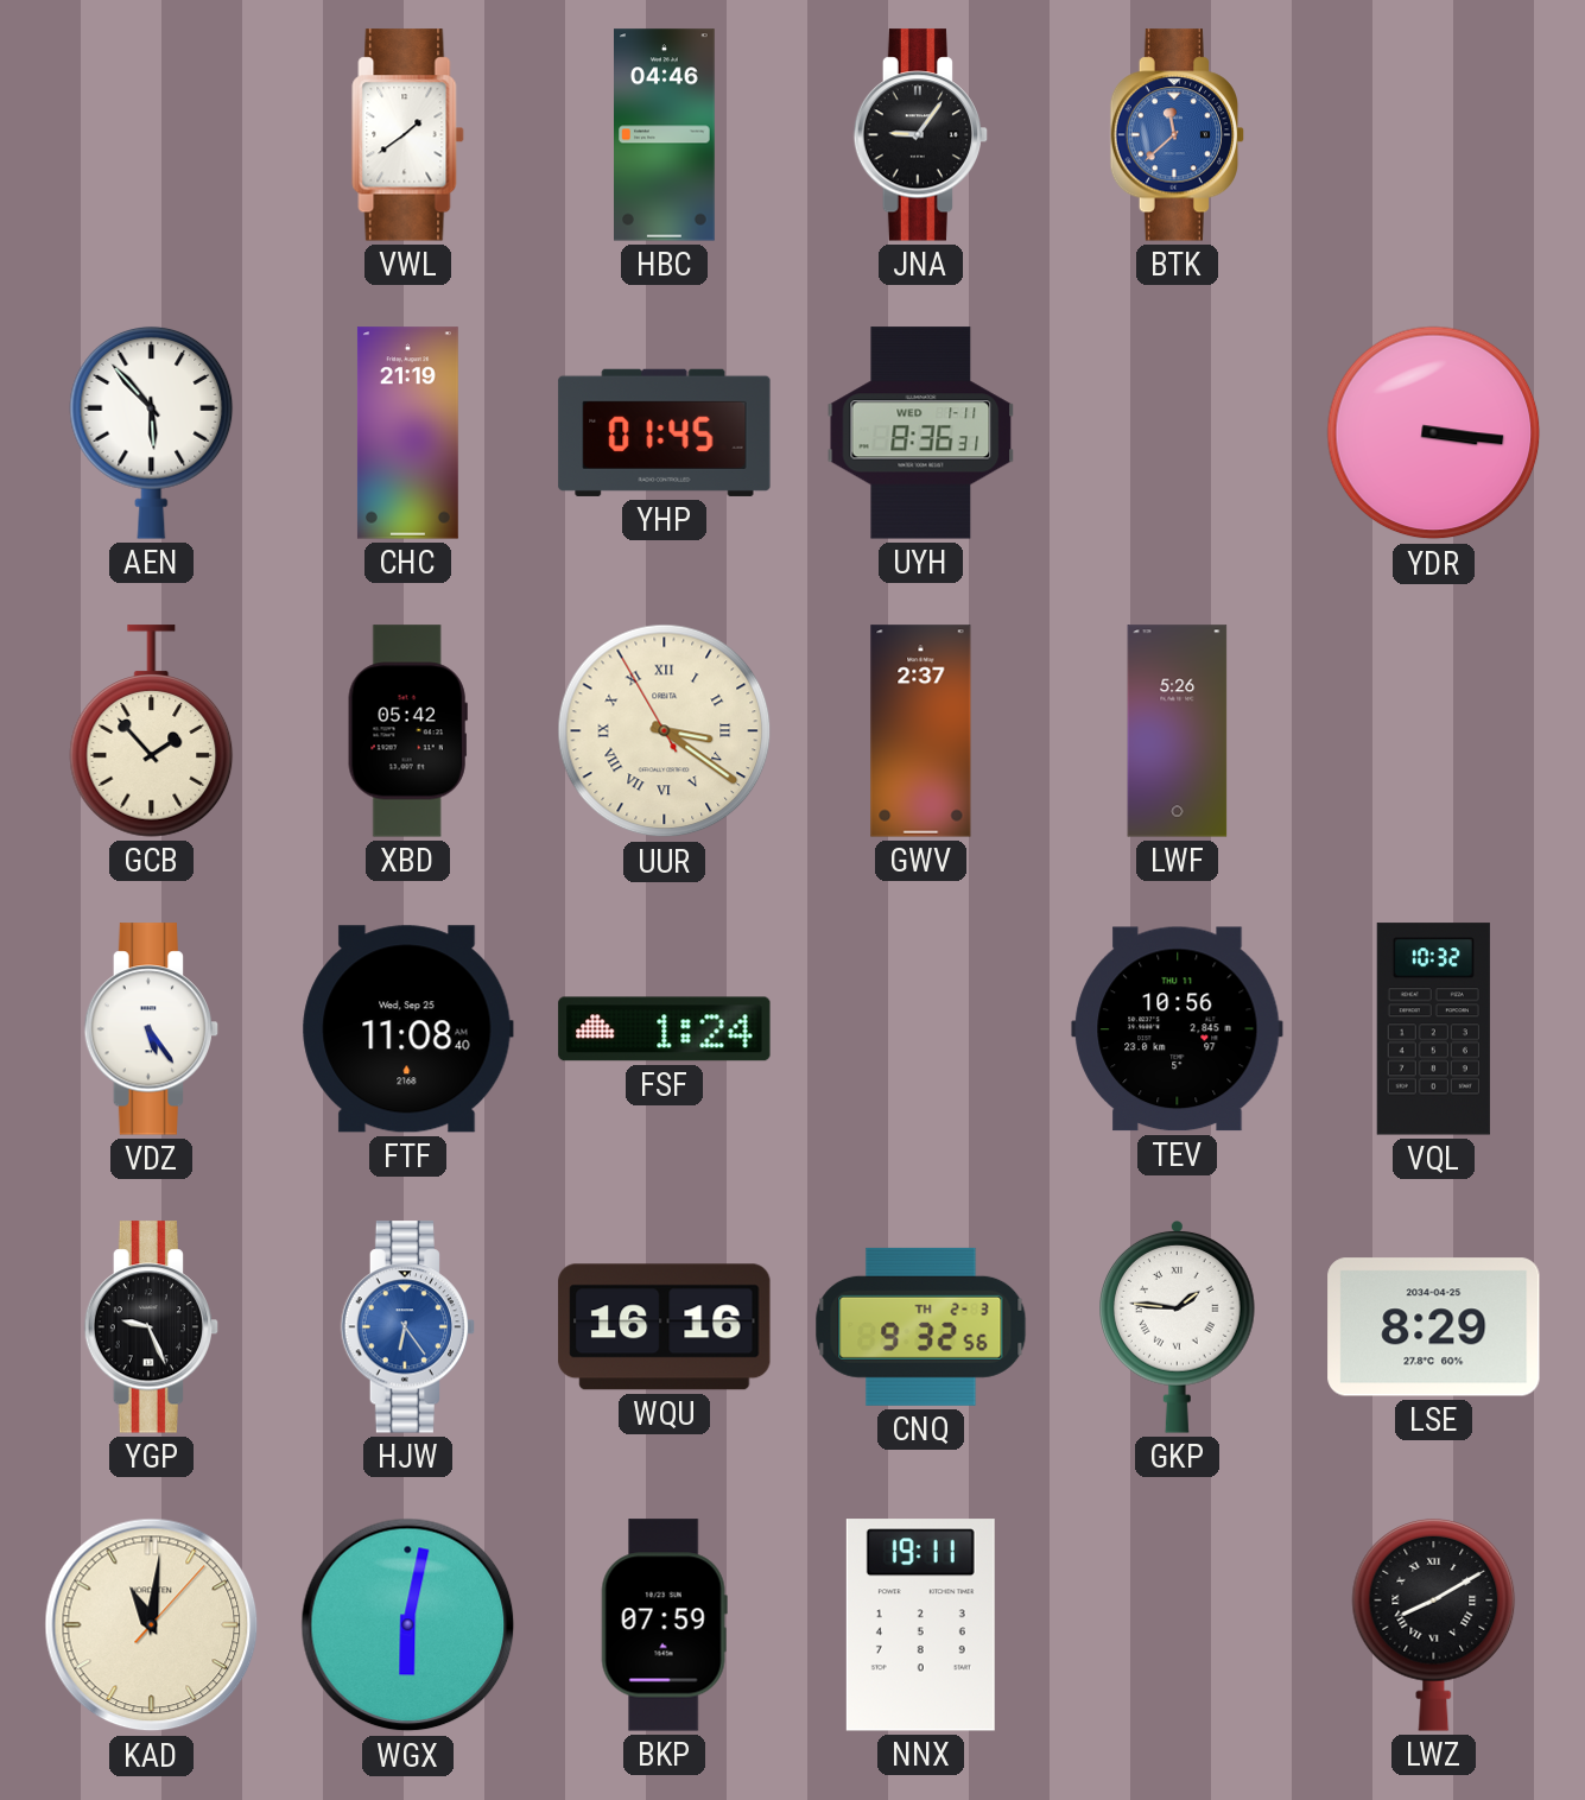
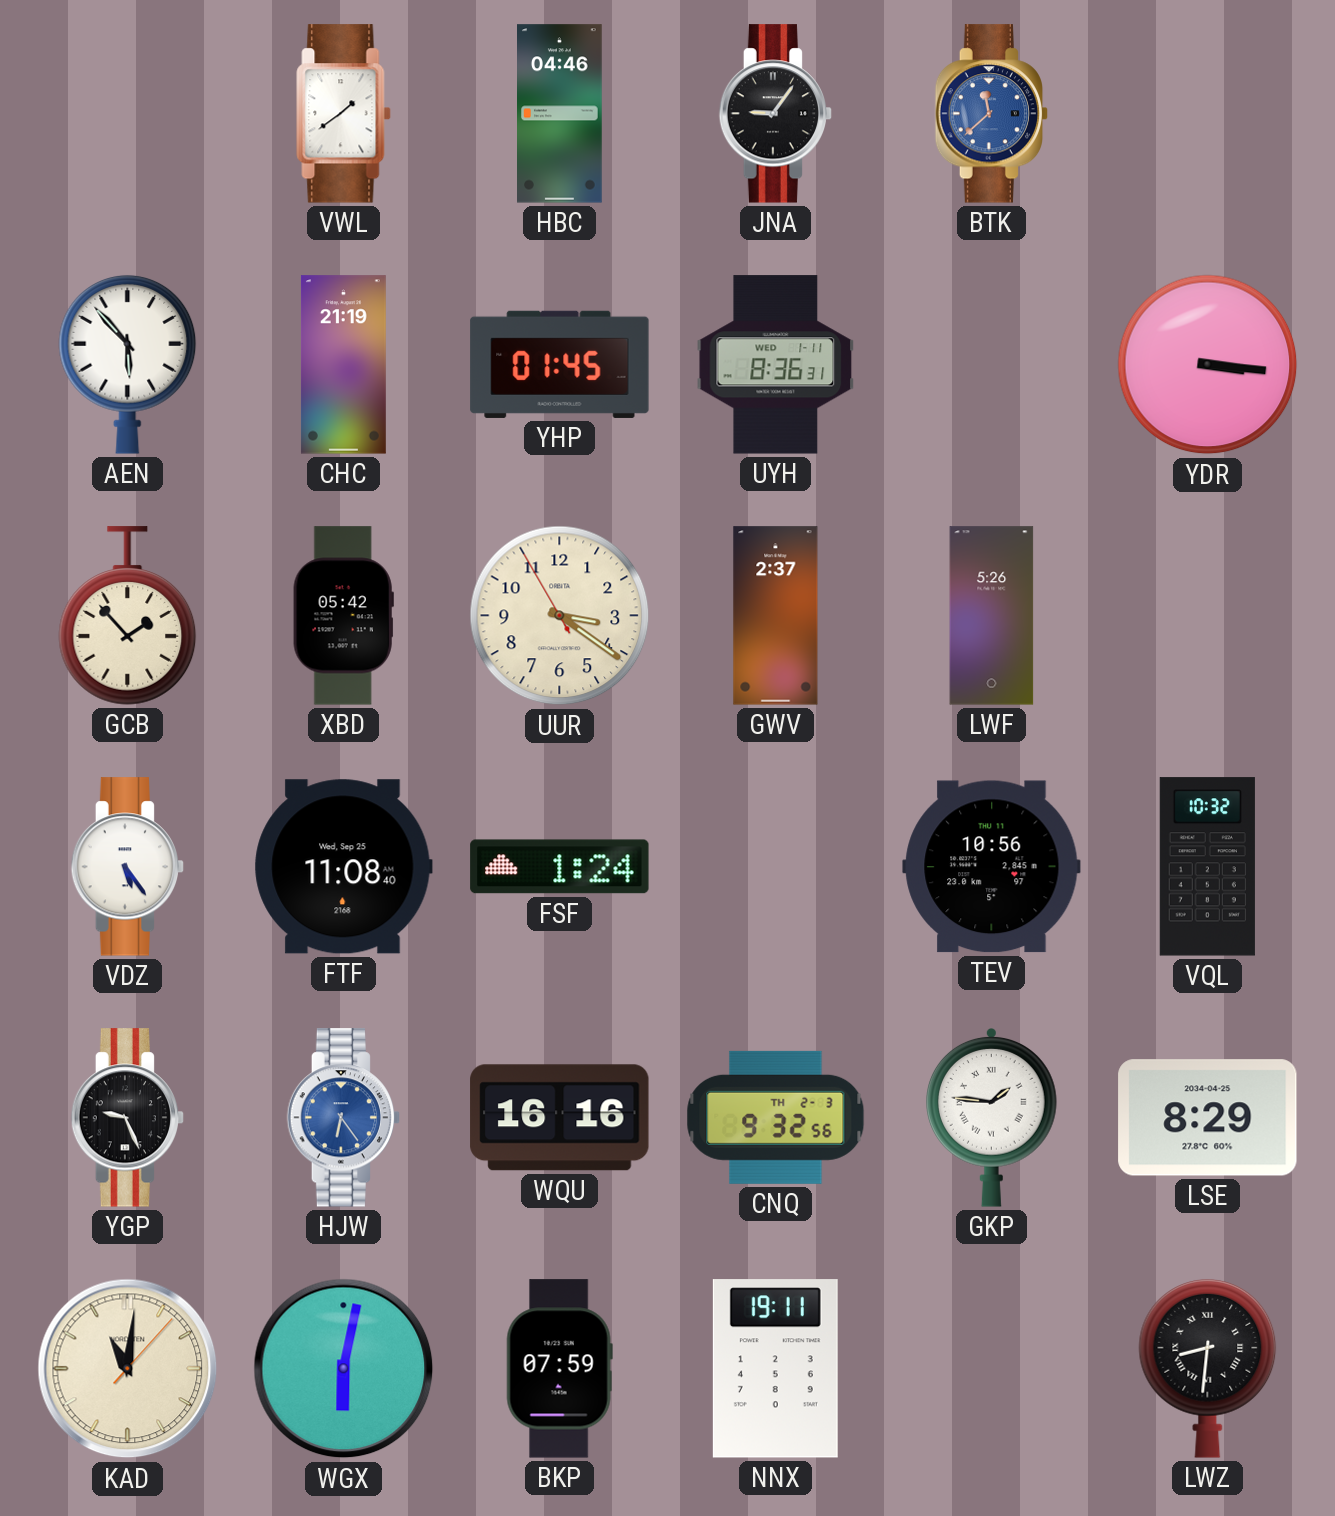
UUR numerals: Roman -> Arabic
LWZ: 8:10 -> 8:31
